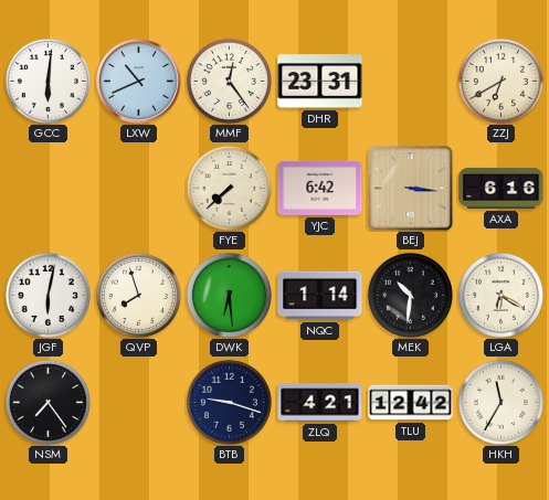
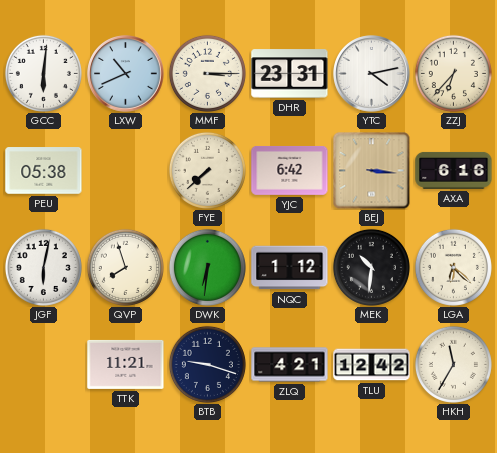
MMF: 12:24 -> 3:15
YTC: none -> 4:13
ZZJ: 6:40 -> 6:37
PEU: none -> 05:38
DWK: 6:29 -> 6:31
NQC: 1:14 -> 1:12
LGA: 6:20 -> 6:22
NSM: 7:24 -> none
TTK: none -> 11:21
